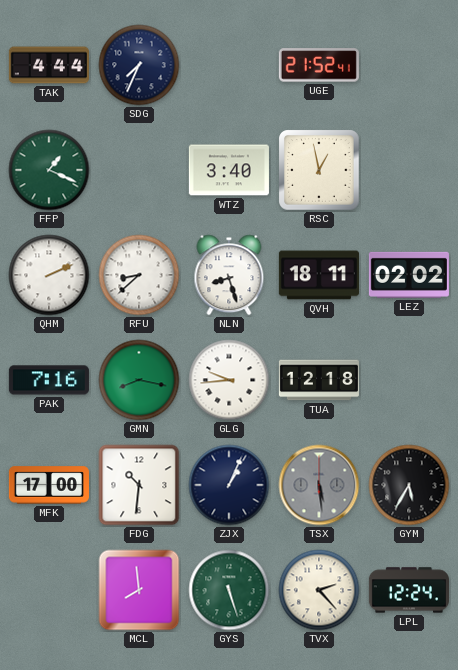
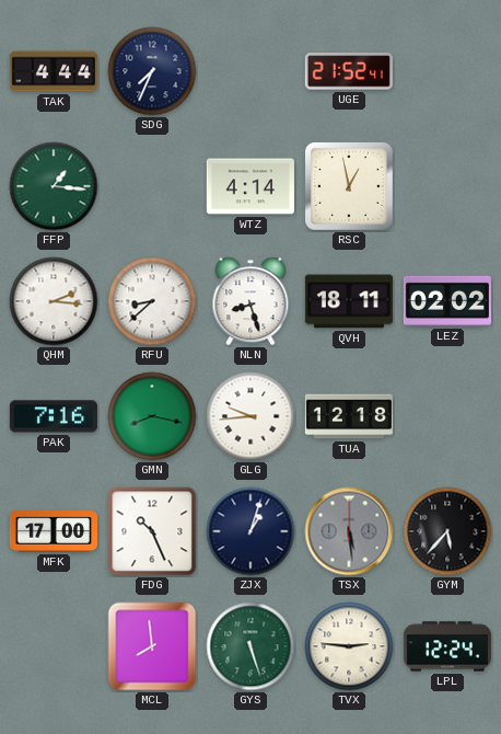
FFP: 1:19 -> 1:16
WTZ: 3:40 -> 4:14
QHM: 2:11 -> 2:16
FDG: 10:31 -> 10:26
ZJX: 1:04 -> 1:03
GYM: 5:35 -> 5:37
TVX: 2:23 -> 2:46
